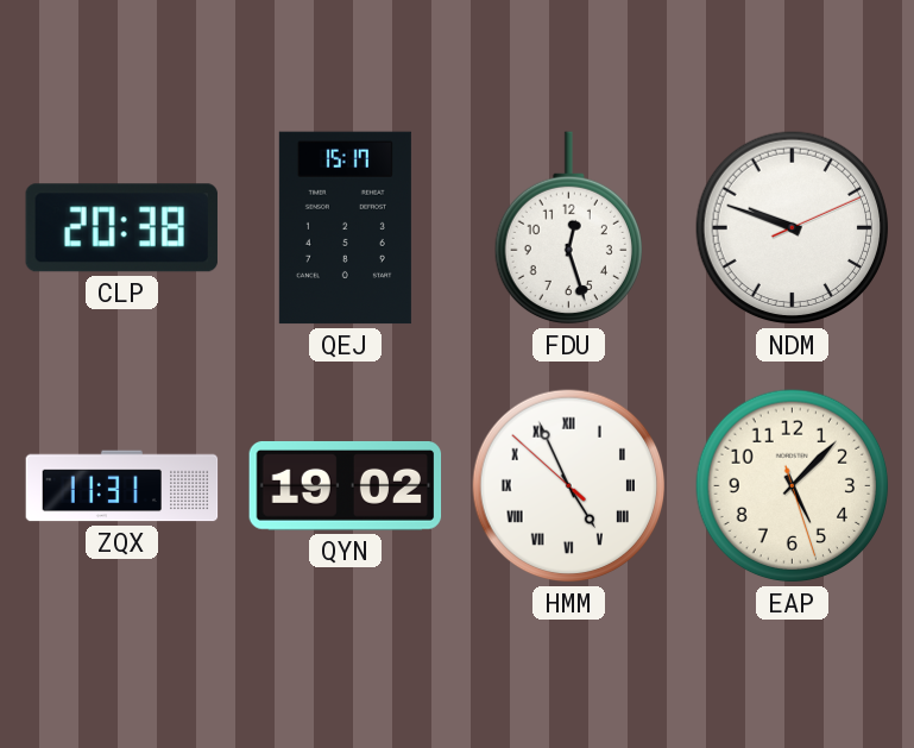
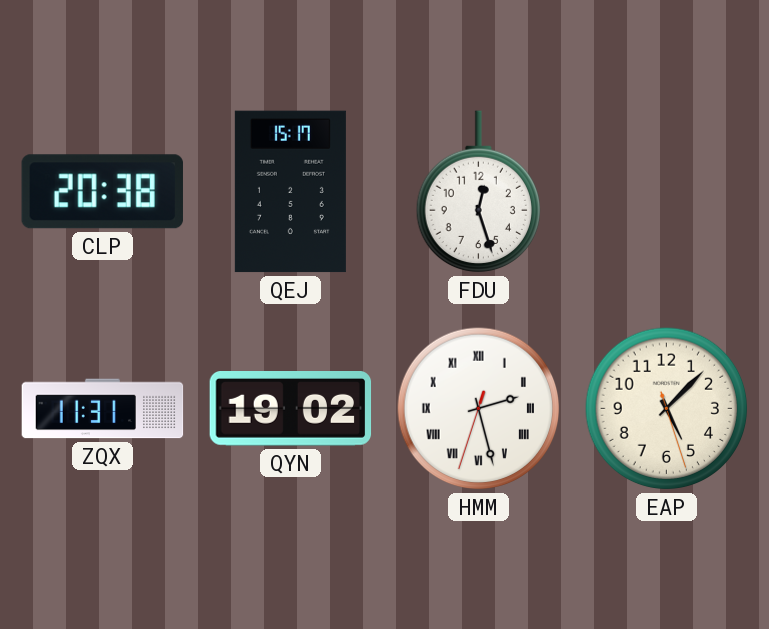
NDM: 9:48 -> none
HMM: 4:55 -> 2:27
